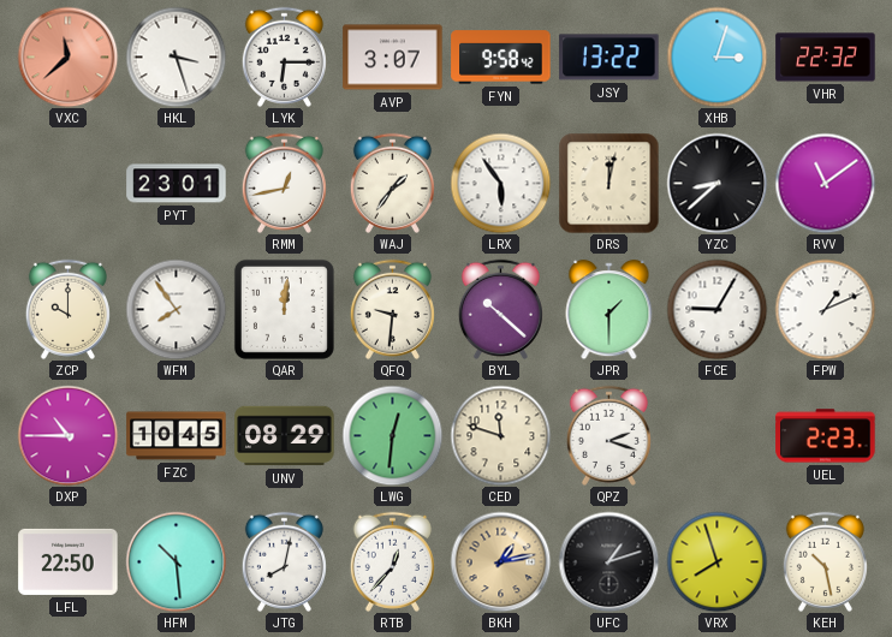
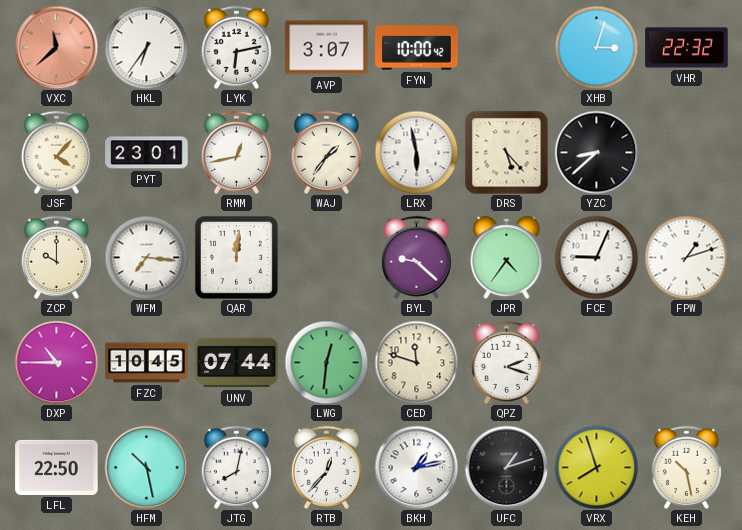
HKL: 3:27 -> 6:36
LYK: 6:15 -> 6:13
FYN: 9:58 -> 10:00
JSY: 13:22 -> none
JSF: none -> 4:07
LRX: 5:54 -> 5:58
DRS: 12:02 -> 5:23
RVV: 11:09 -> none
WFM: 7:54 -> 7:16
QFQ: 9:31 -> none
BYL: 10:22 -> 9:22
JPR: 1:30 -> 4:36
FCE: 9:05 -> 9:04
FPW: 1:11 -> 1:12
UNV: 08:29 -> 07:44
UEL: 2:23 -> none
HFM: 10:29 -> 10:28
BKH dial: champagne -> white
